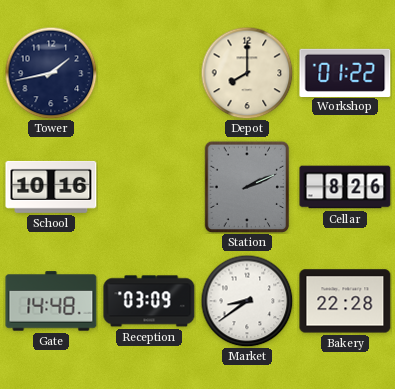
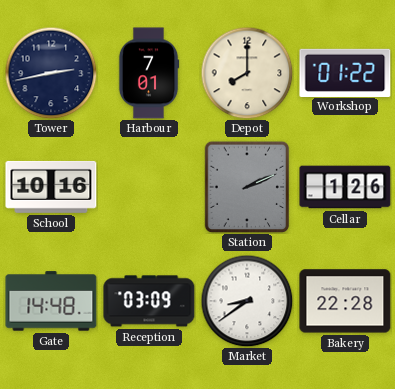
Tower: 1:43 -> 2:43
Harbour: none -> 7:01
Cellar: 8:26 -> 1:26
